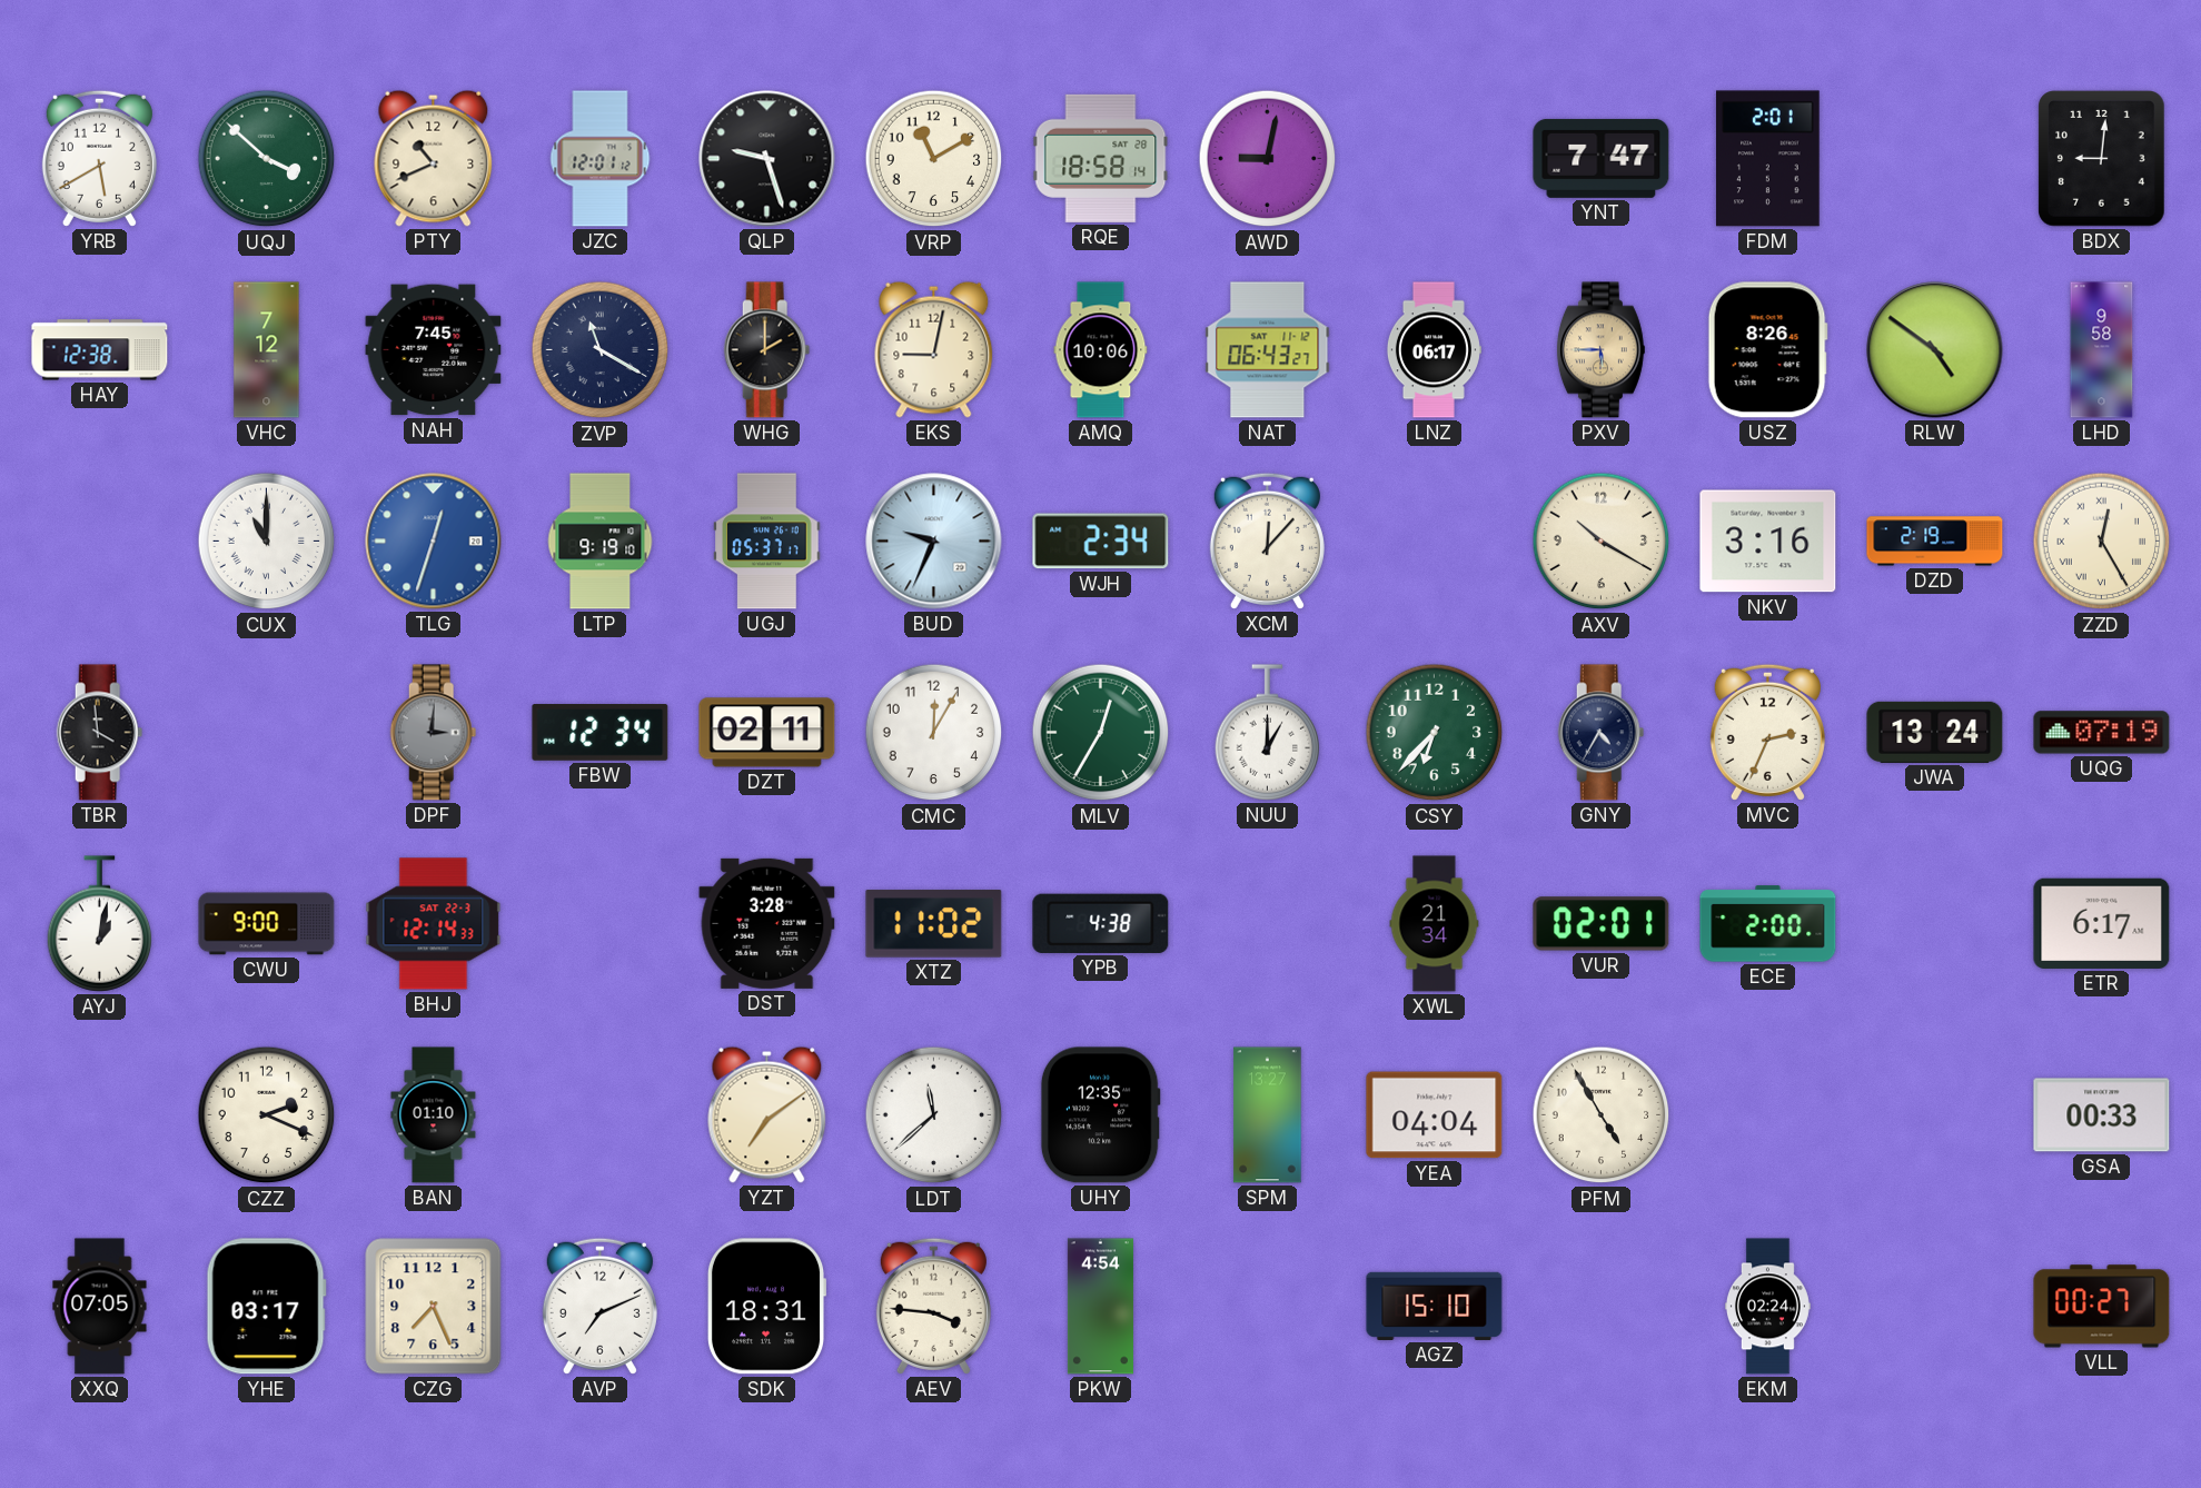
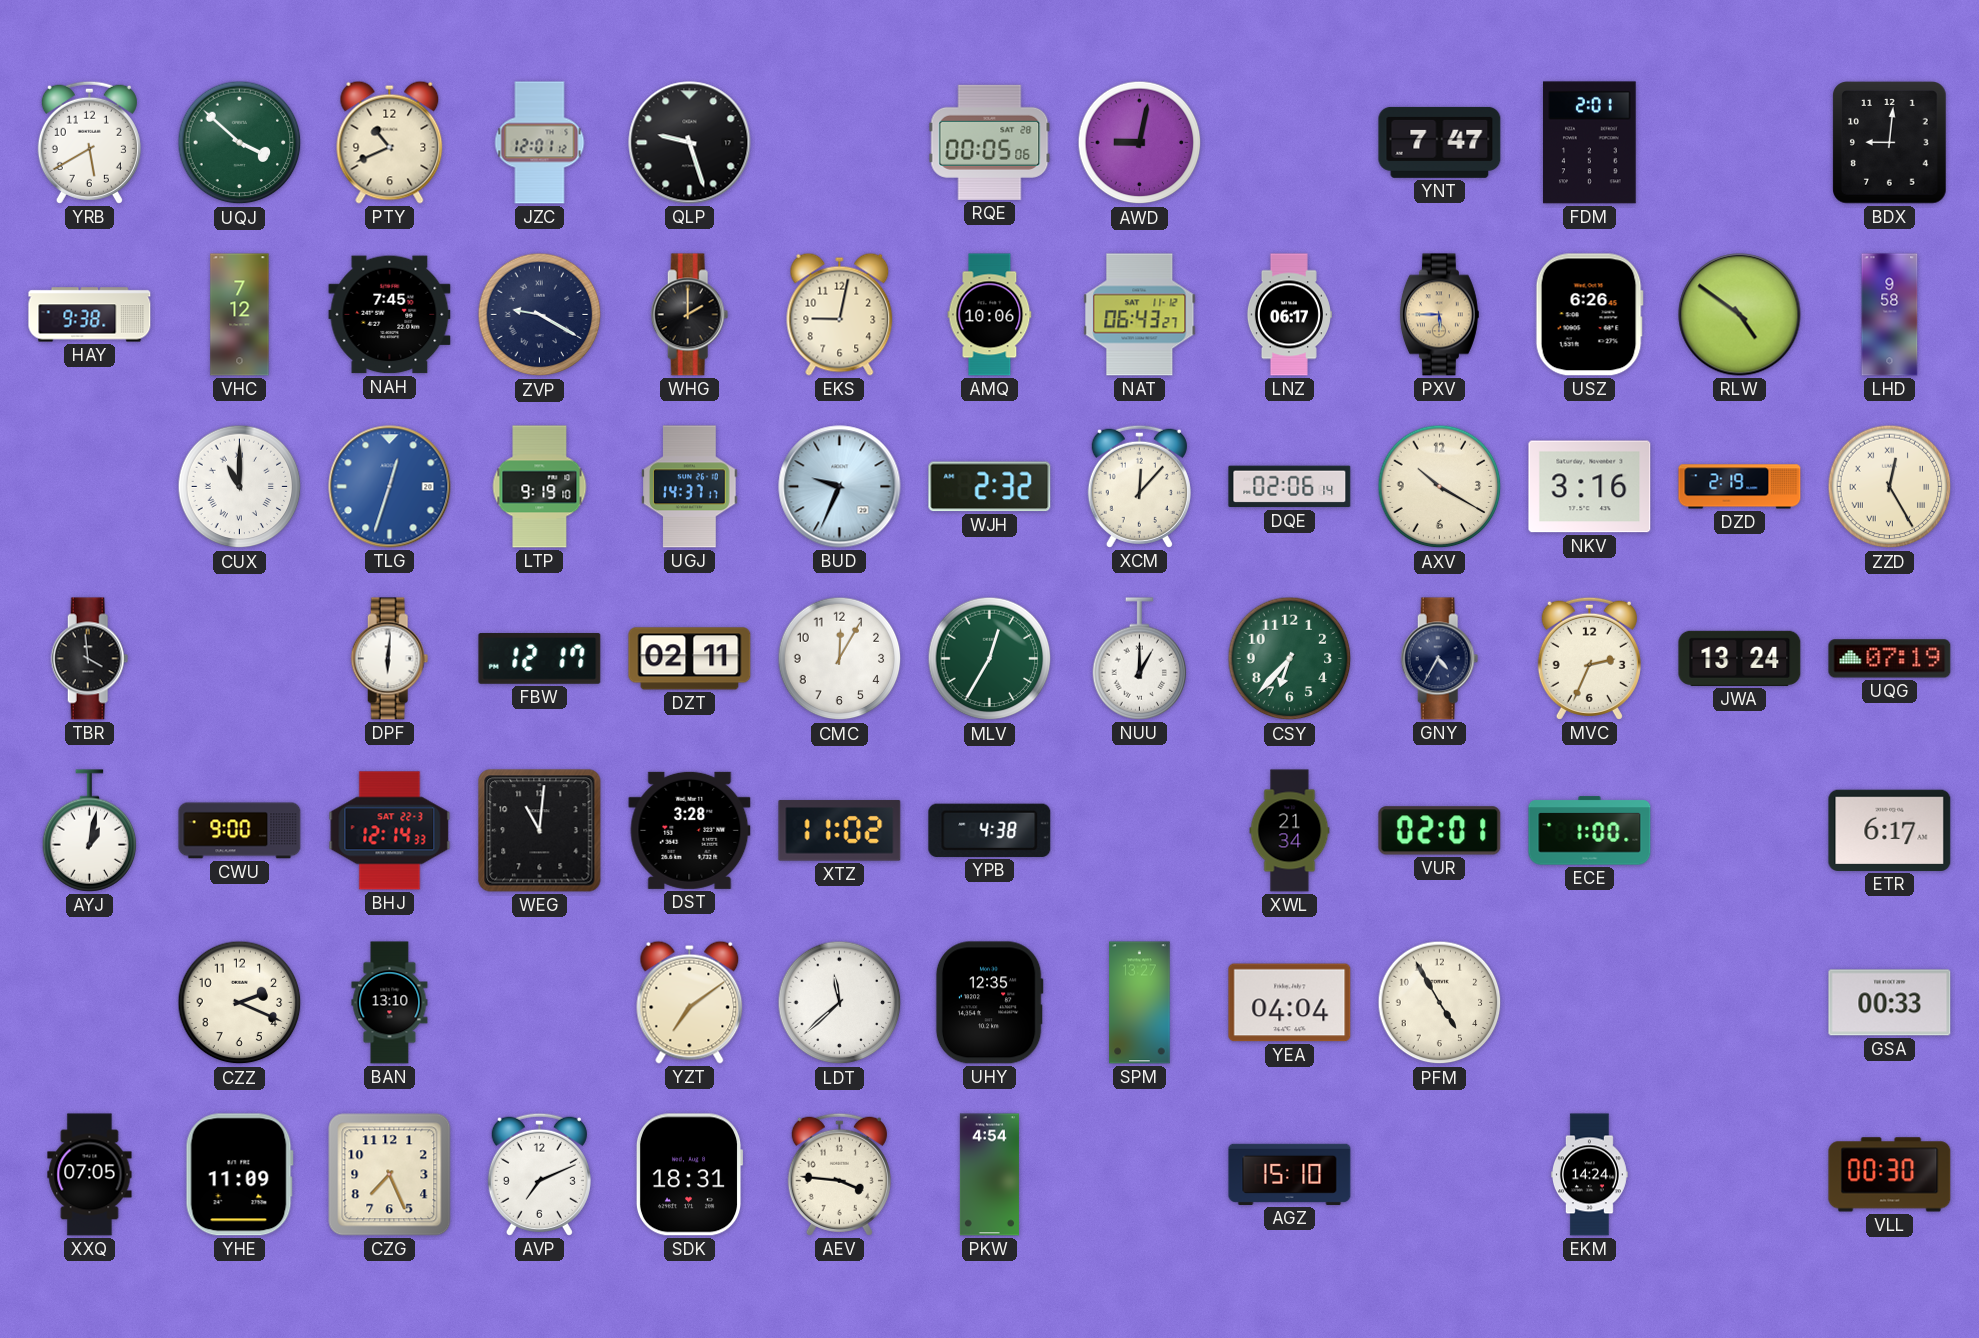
VRP: 11:10 -> none
RQE: 18:58 -> 00:05
HAY: 12:38 -> 9:38
ZVP: 11:20 -> 9:20
USZ: 8:26 -> 6:26
UGJ: 05:37 -> 14:37
WJH: 2:34 -> 2:32
DQE: none -> 02:06
DPF: 3:01 -> 6:01
DPF dial: grey -> white
FBW: 12:34 -> 12:17
WEG: none -> 11:01
ECE: 2:00 -> 1:00
BAN: 01:10 -> 13:10
YHE: 03:17 -> 11:09
EKM: 02:24 -> 14:24
VLL: 00:27 -> 00:30
